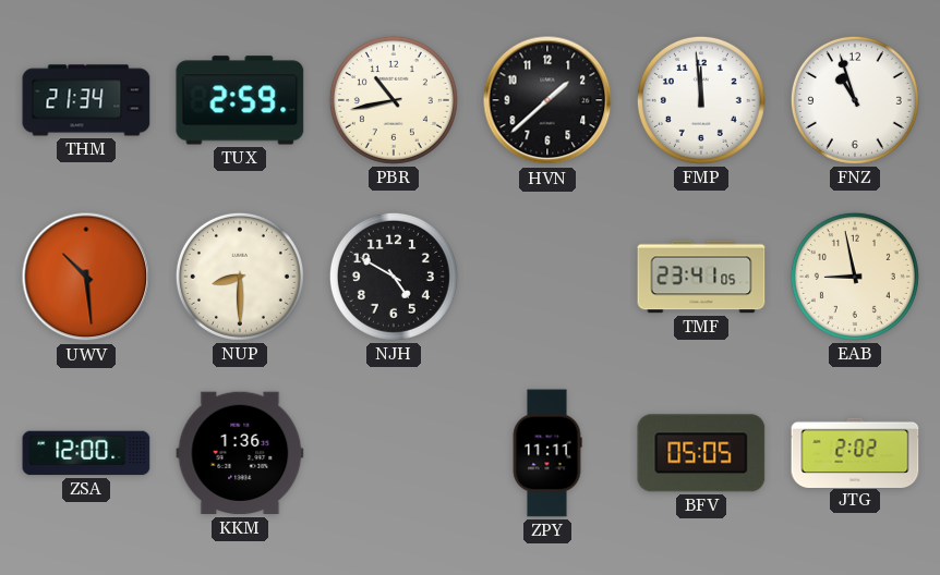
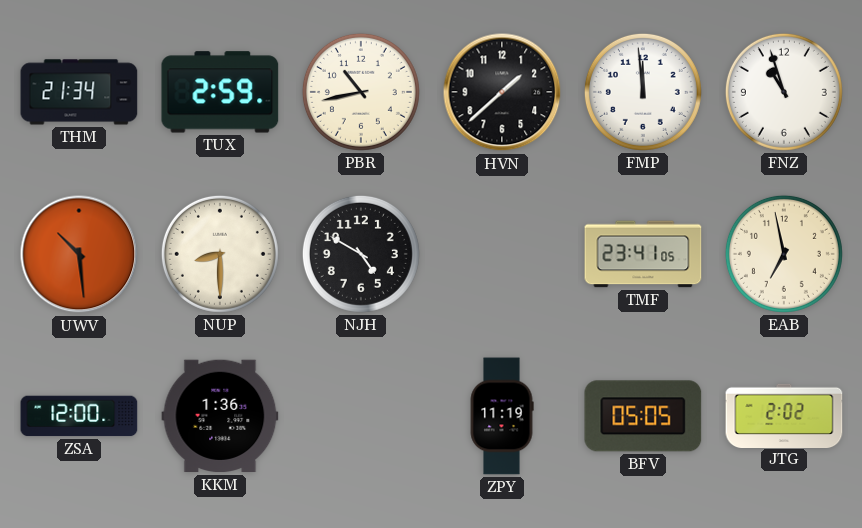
EAB: 8:58 -> 6:58
ZPY: 11:11 -> 11:19
